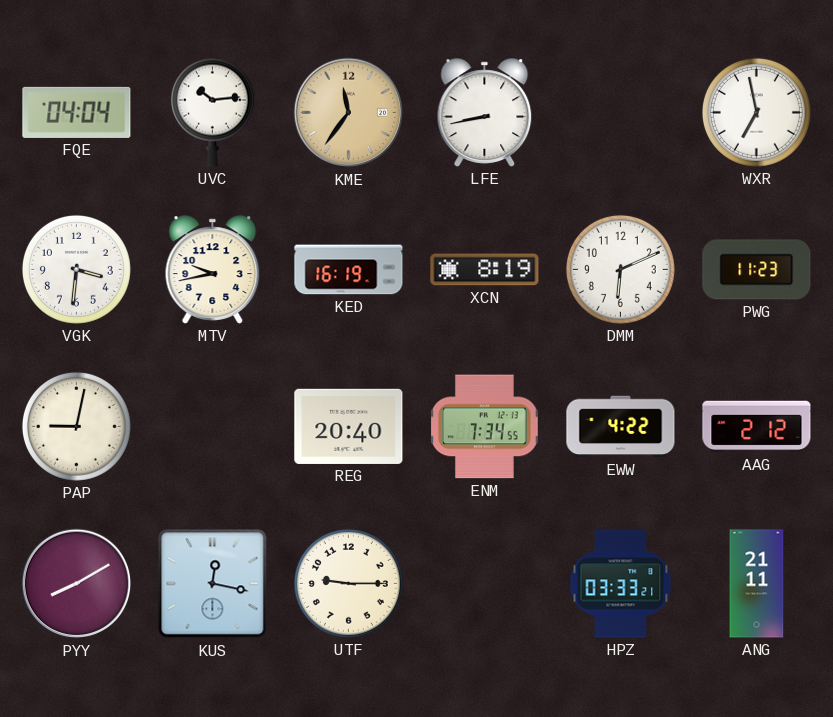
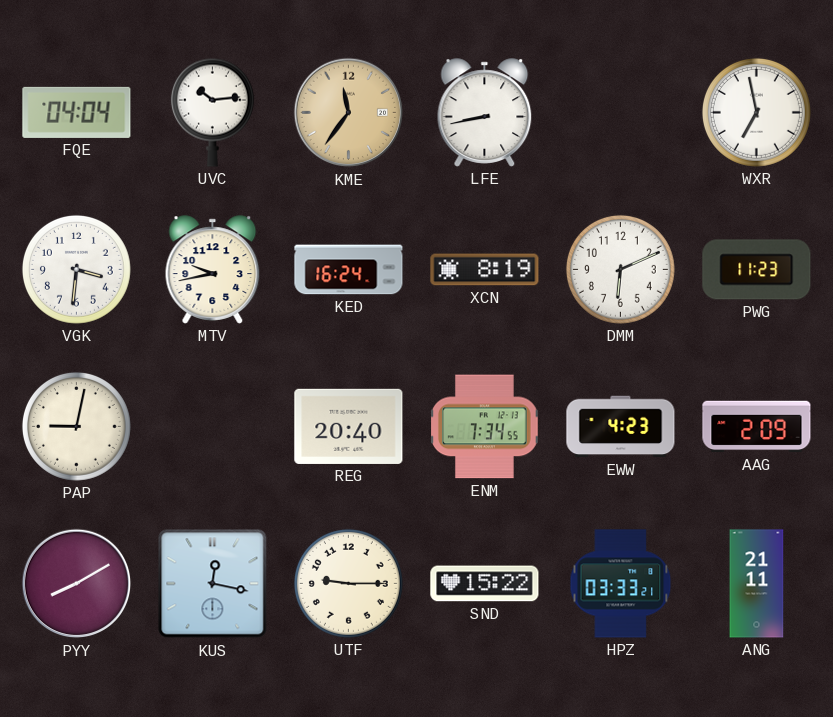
KED: 16:19 -> 16:24
EWW: 4:22 -> 4:23
AAG: 2:12 -> 2:09
SND: none -> 15:22
